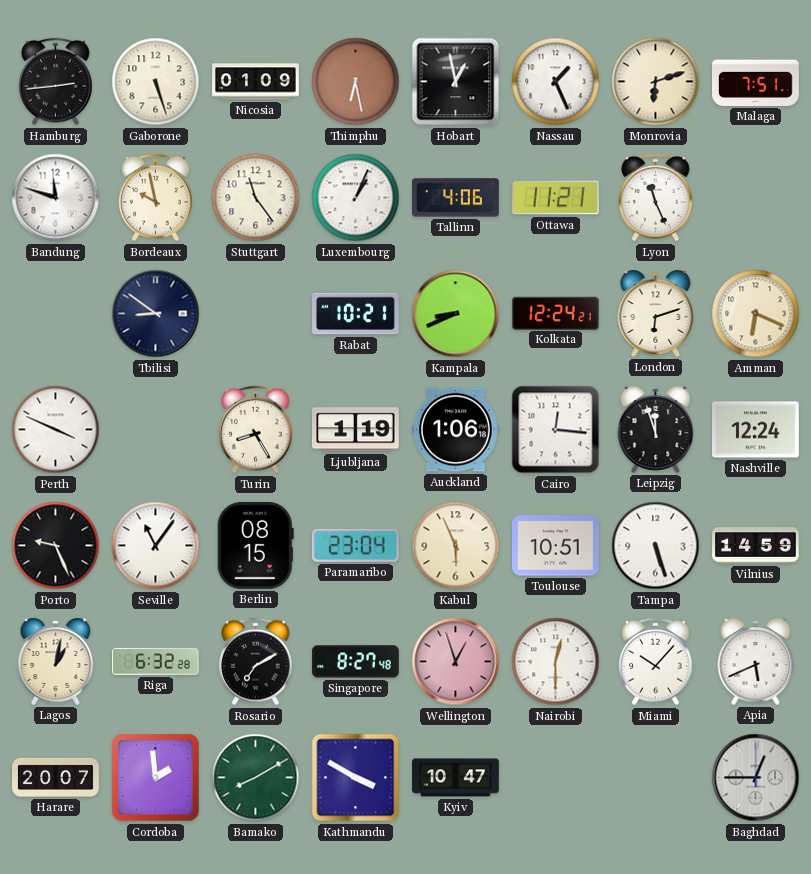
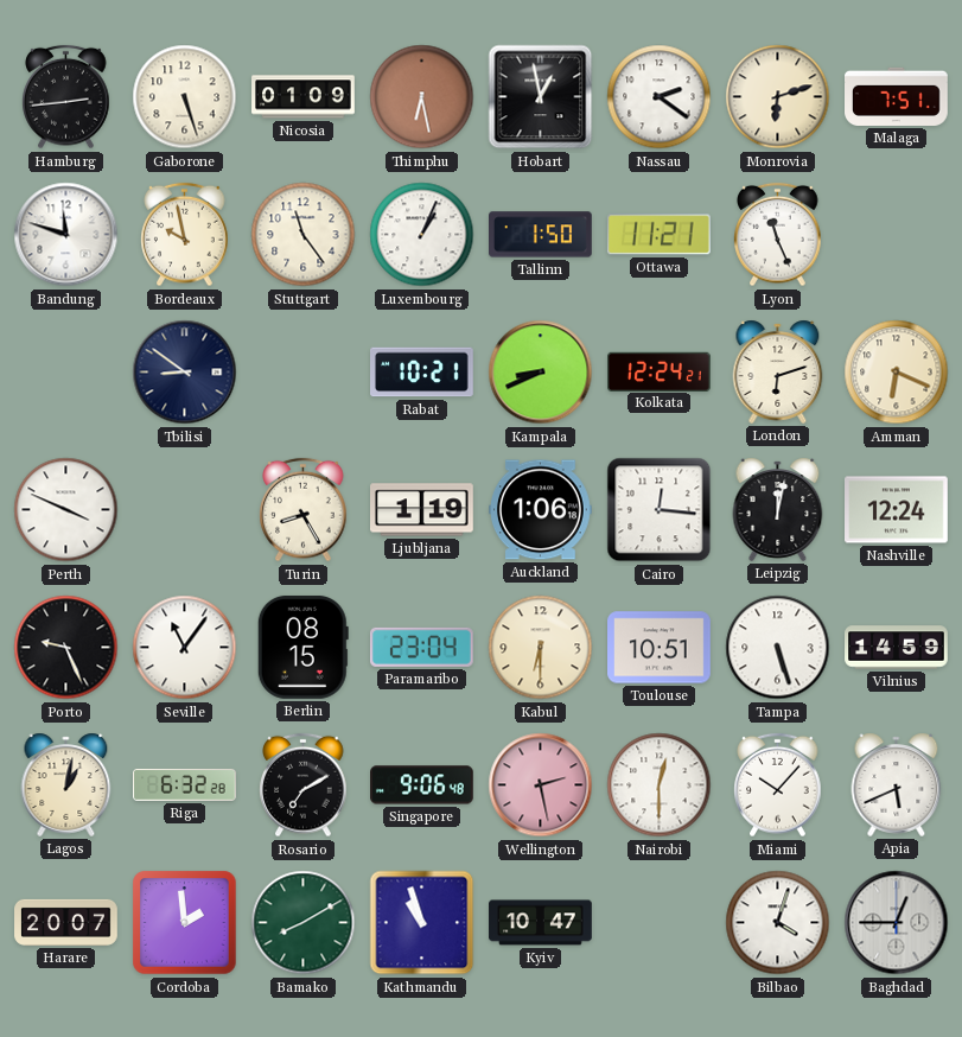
Nassau: 1:26 -> 2:21
Tallinn: 4:06 -> 1:50
Leipzig: 11:57 -> 12:02
Kabul: 5:56 -> 6:30
Singapore: 8:27 -> 9:06
Wellington: 12:57 -> 2:28
Kathmandu: 3:50 -> 10:57
Bilbao: none -> 4:03
